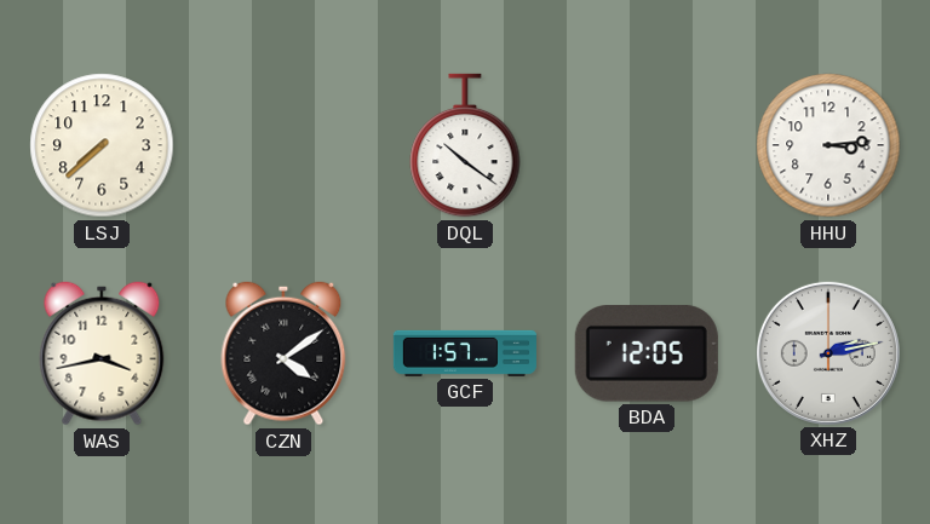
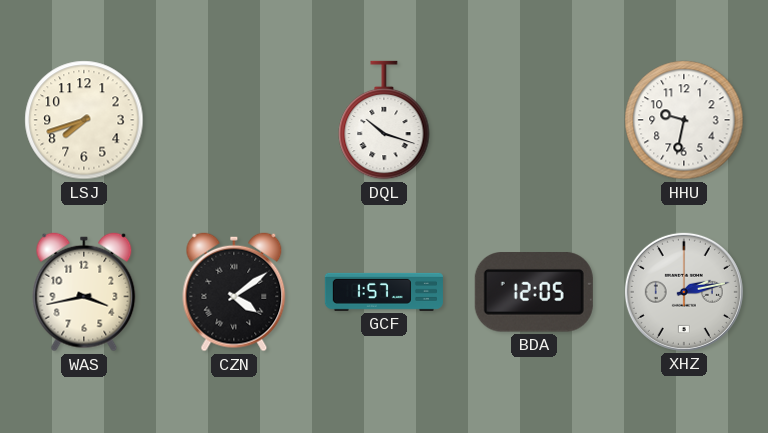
LSJ: 7:38 -> 7:42
DQL: 10:21 -> 10:18
HHU: 3:14 -> 9:32
